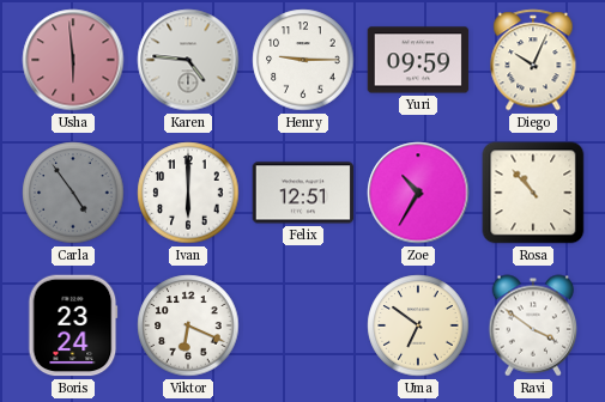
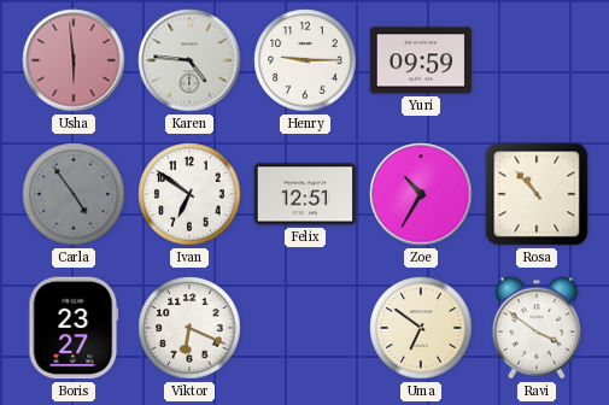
Diego: 10:04 -> none
Ivan: 6:00 -> 6:51
Boris: 23:24 -> 23:27
